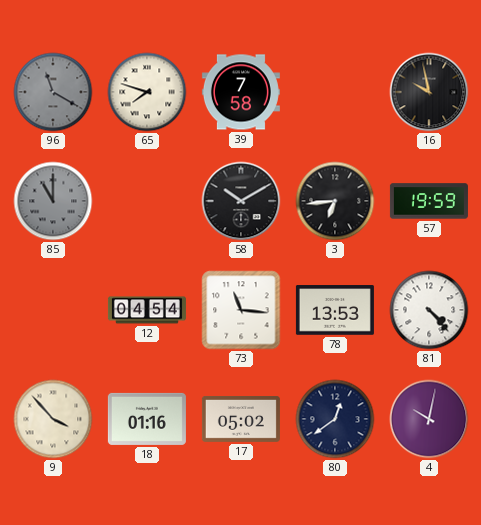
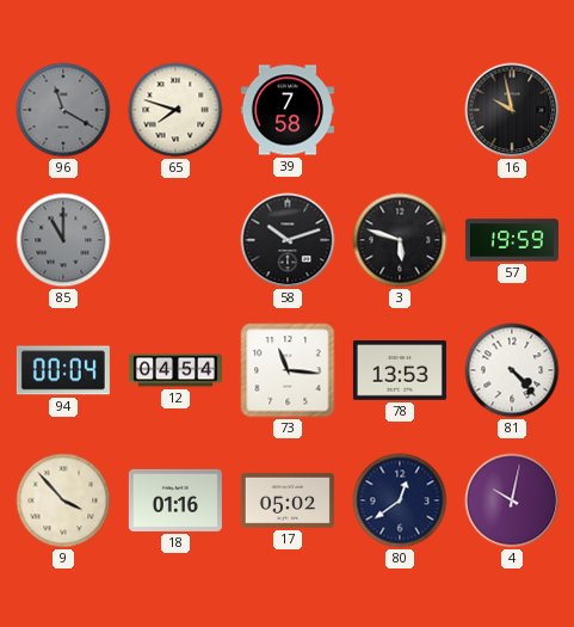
58: 10:10 -> 10:12
3: 6:44 -> 5:48
94: none -> 00:04
